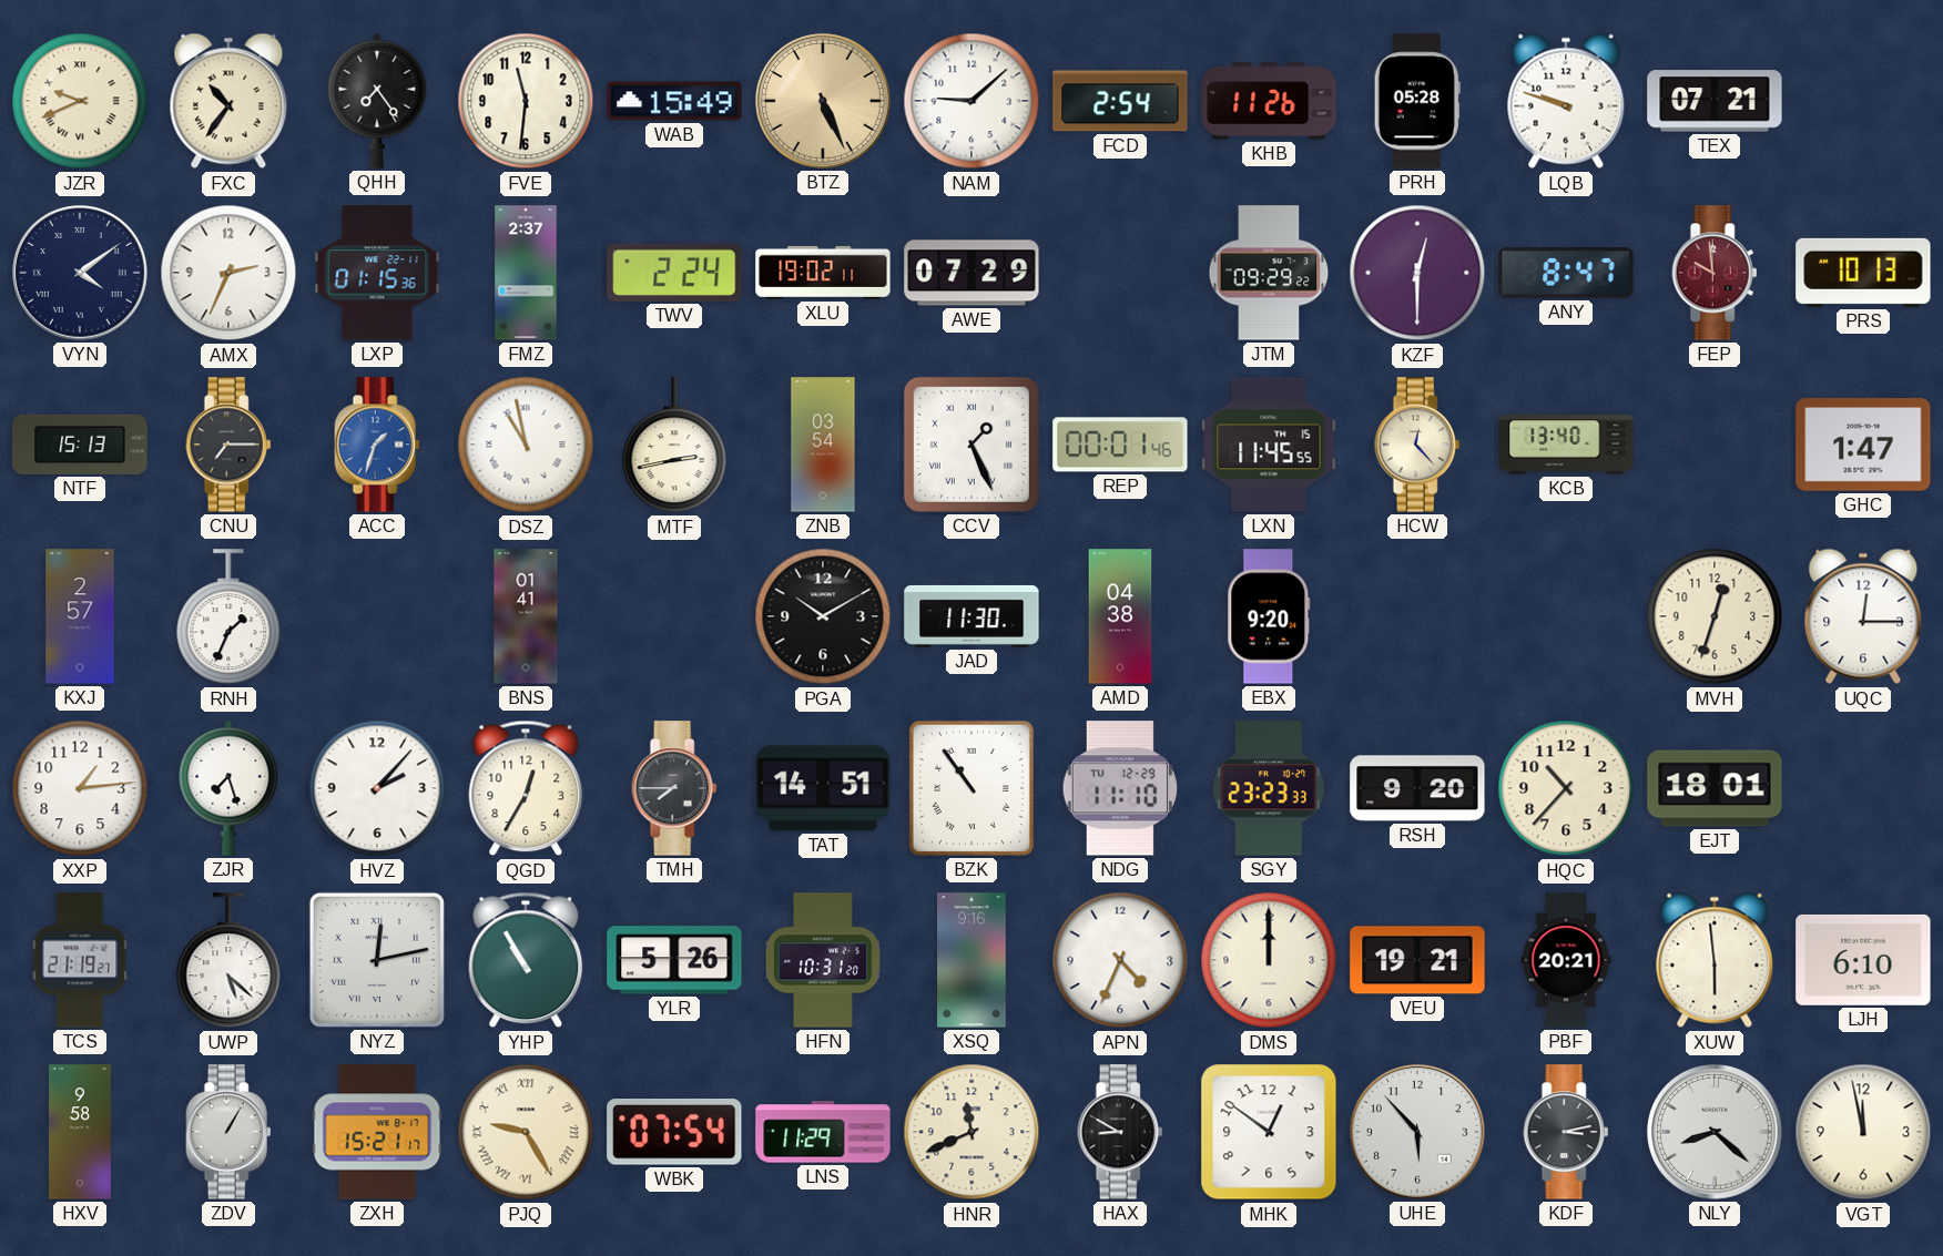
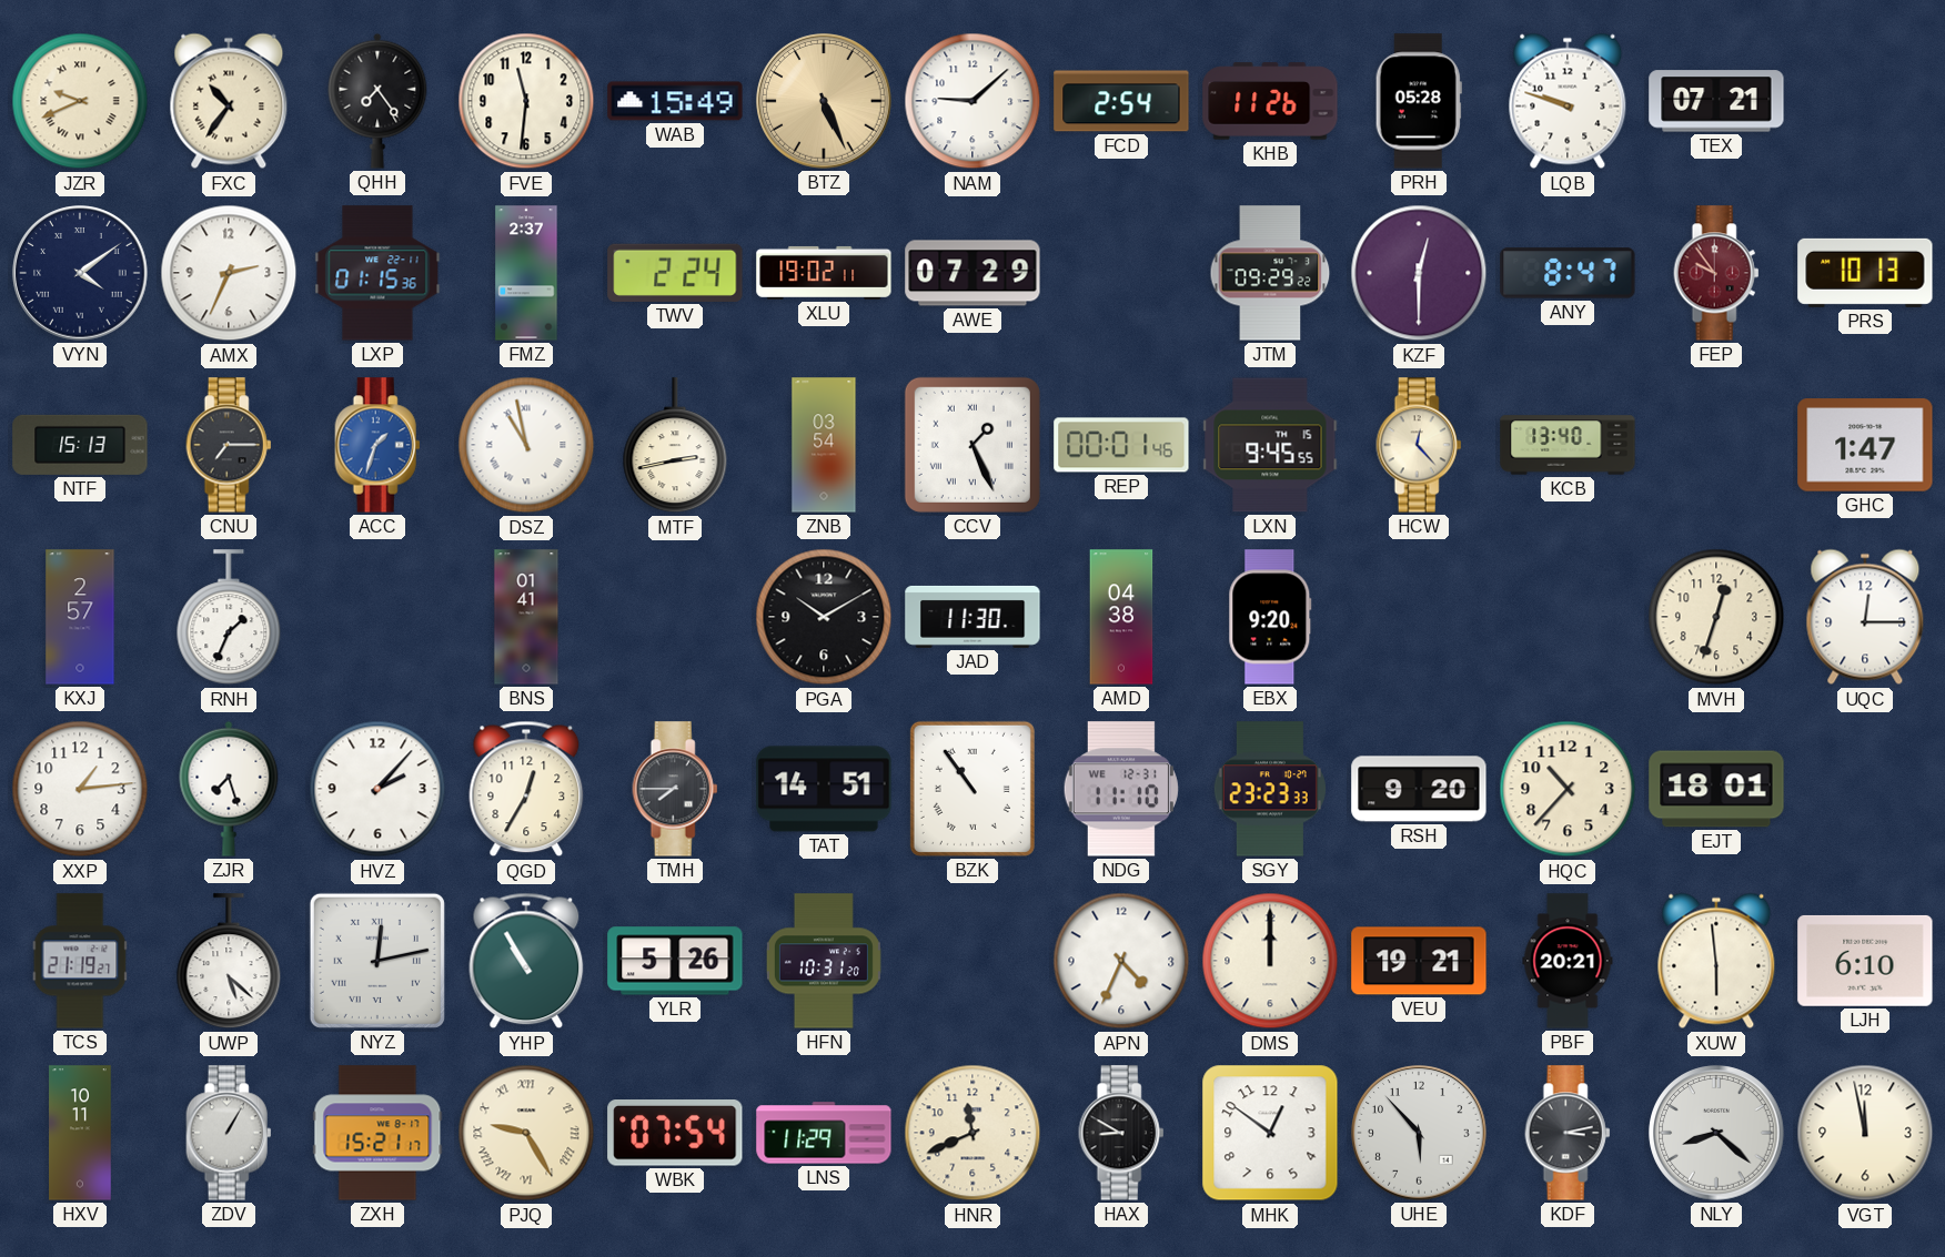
FEP: 9:59 -> 9:54
LXN: 11:45 -> 9:45
NDG date: TU 12-29 -> WE 12-31
XSQ: 9:16 -> none
HXV: 9:58 -> 10:11
